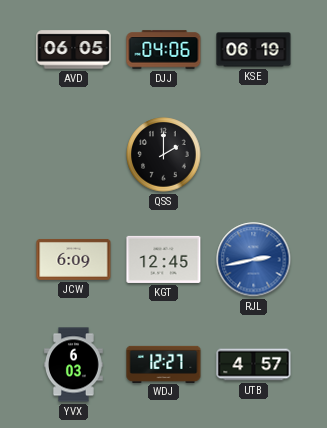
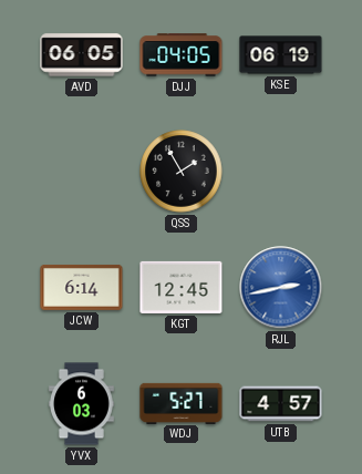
DJJ: 04:06 -> 04:05
QSS: 2:00 -> 1:55
JCW: 6:09 -> 6:14
WDJ: 12:27 -> 5:27
